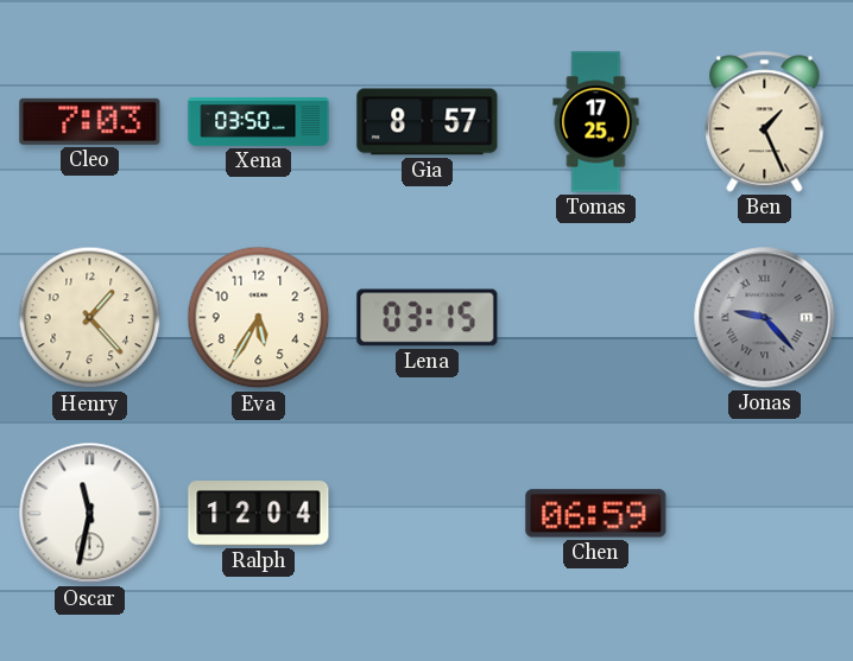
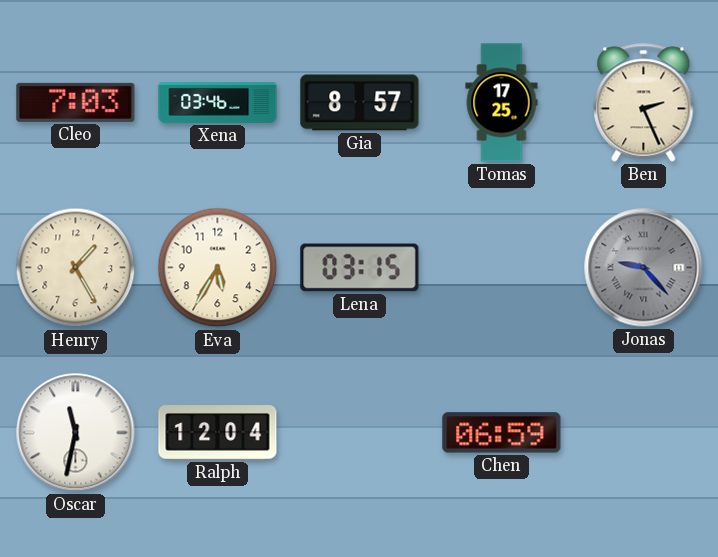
Xena: 03:50 -> 03:46
Ben: 1:26 -> 2:26
Henry: 1:23 -> 1:25
